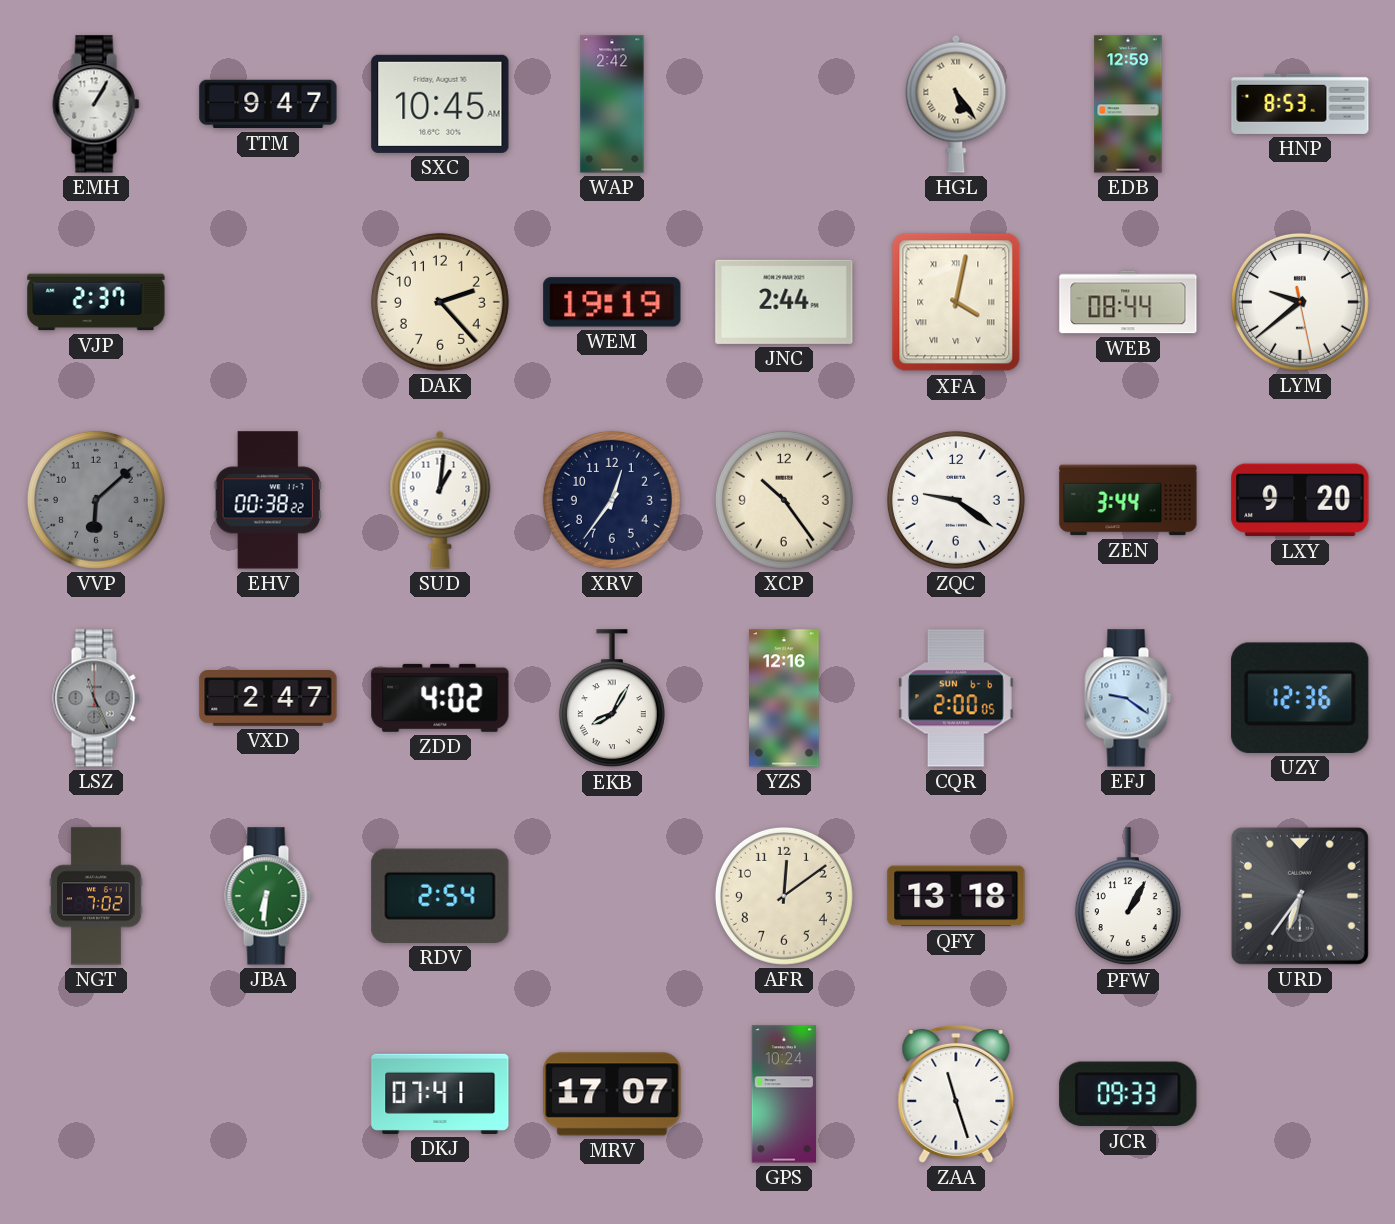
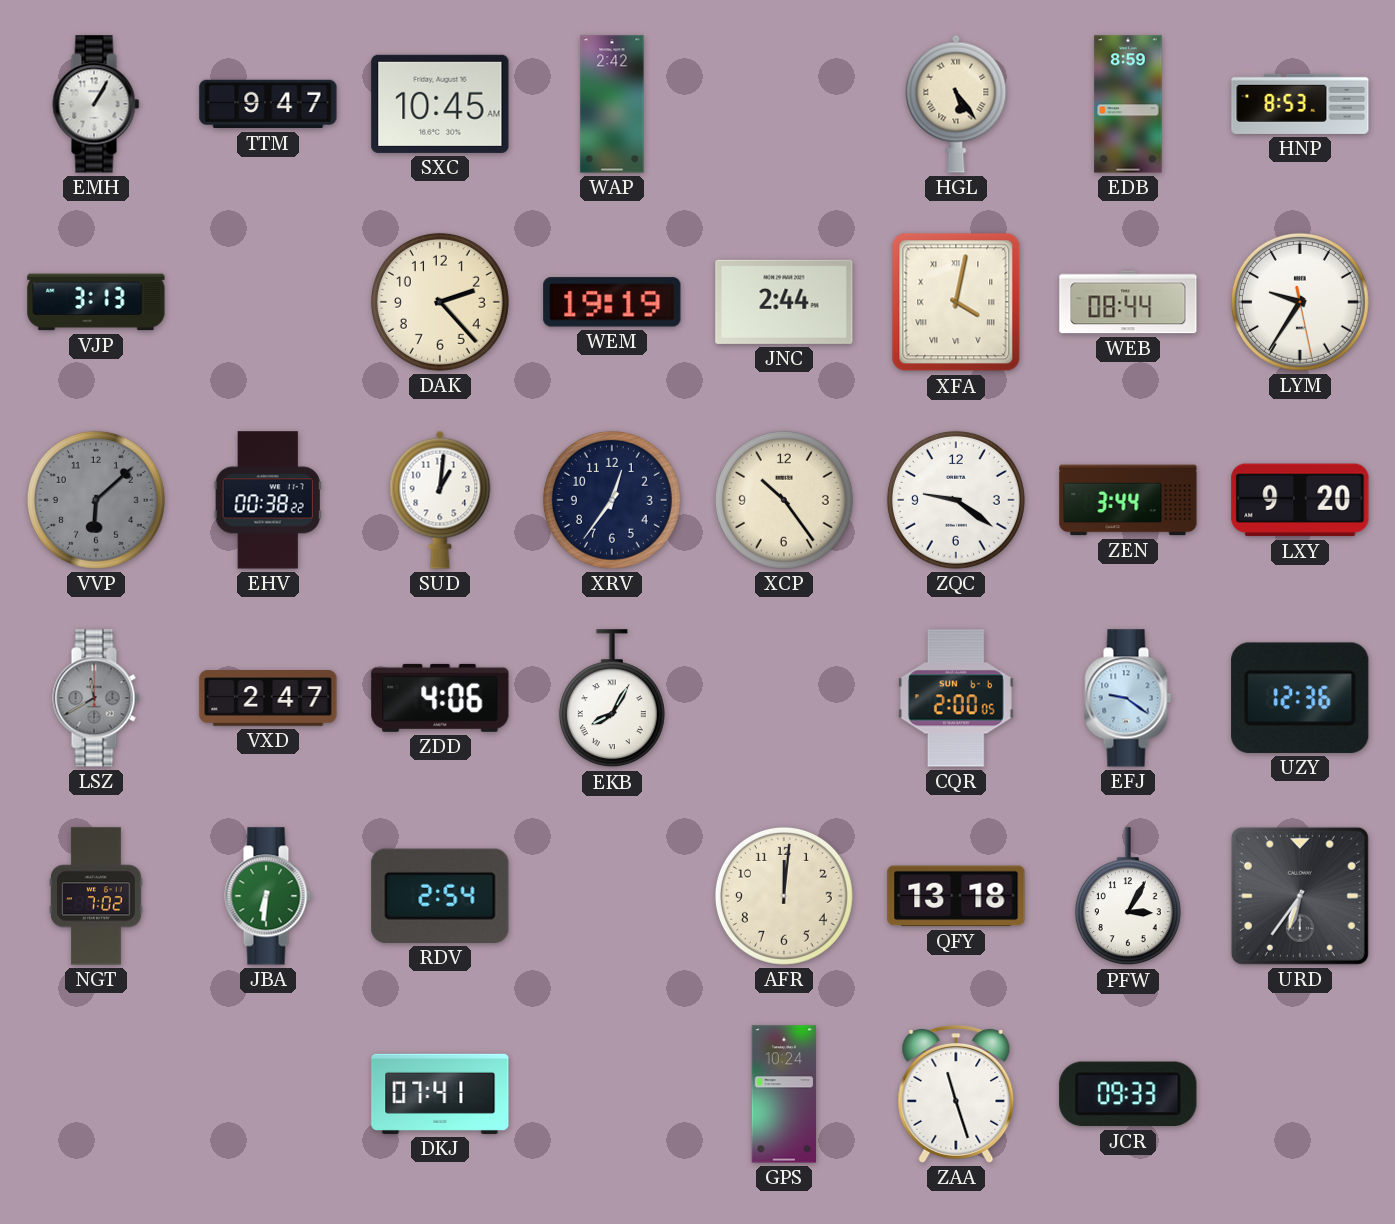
EDB: 12:59 -> 8:59
VJP: 2:37 -> 3:13
LYM: 9:38 -> 9:35
LSZ: 11:26 -> 11:40
ZDD: 4:02 -> 4:06
YZS: 12:16 -> none
AFR: 12:09 -> 12:01
PFW: 1:05 -> 3:05
MRV: 17:07 -> none
